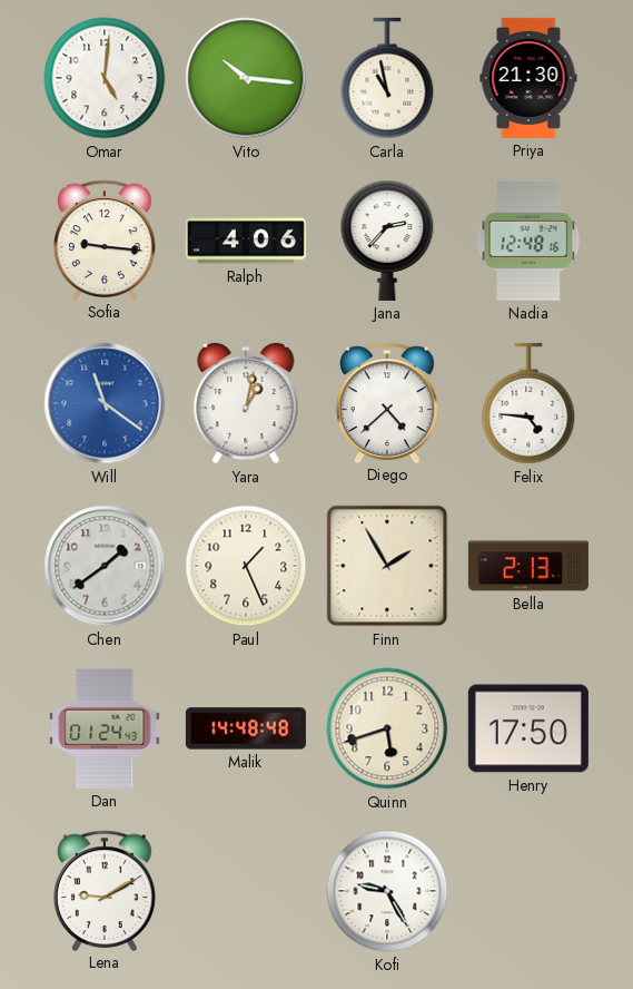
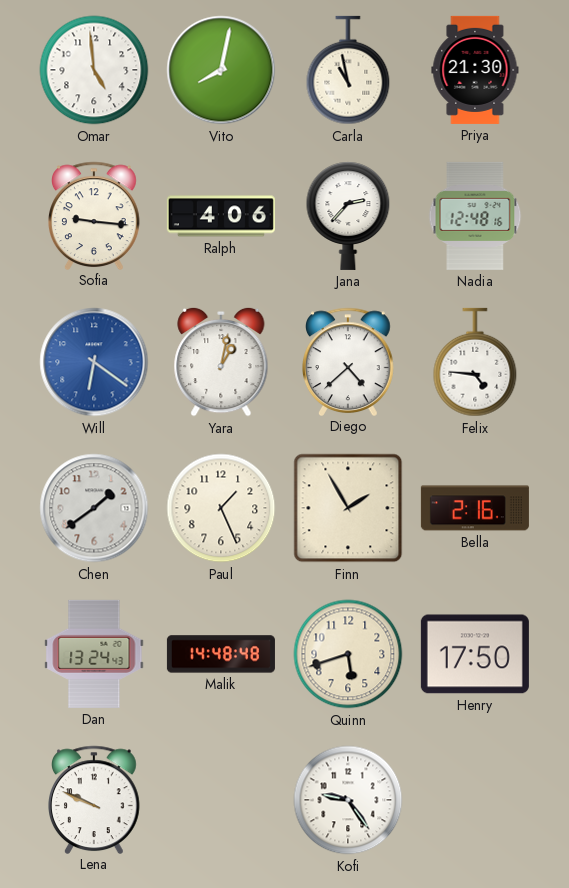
Omar: 5:01 -> 4:59
Vito: 10:16 -> 8:02
Will: 11:21 -> 6:21
Bella: 2:13 -> 2:16
Dan: 01:24 -> 13:24
Lena: 9:10 -> 9:49
Kofi: 9:25 -> 9:24
